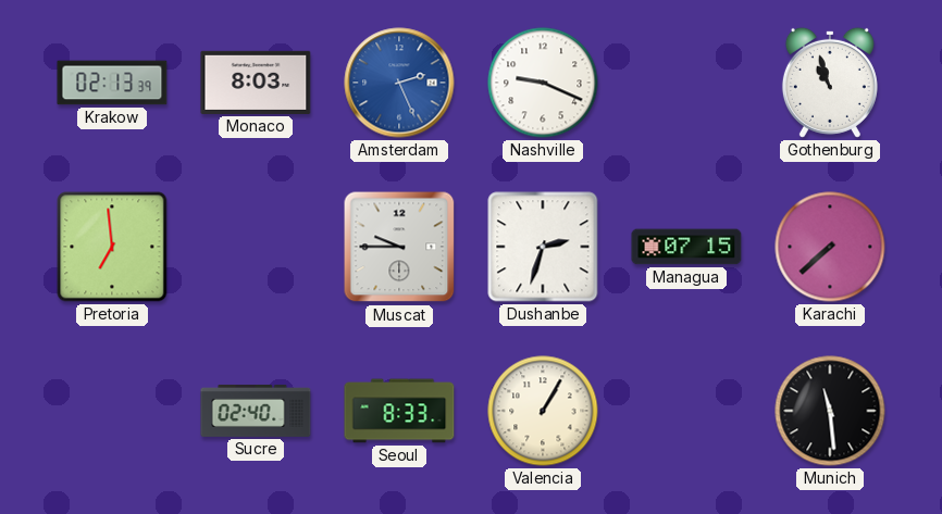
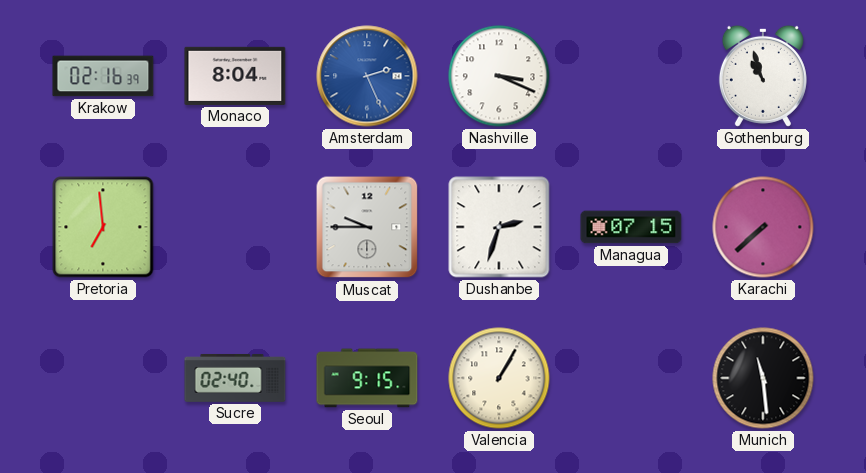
Krakow: 02:13 -> 02:16
Monaco: 8:03 -> 8:04
Nashville: 9:19 -> 3:19
Seoul: 8:33 -> 9:15
